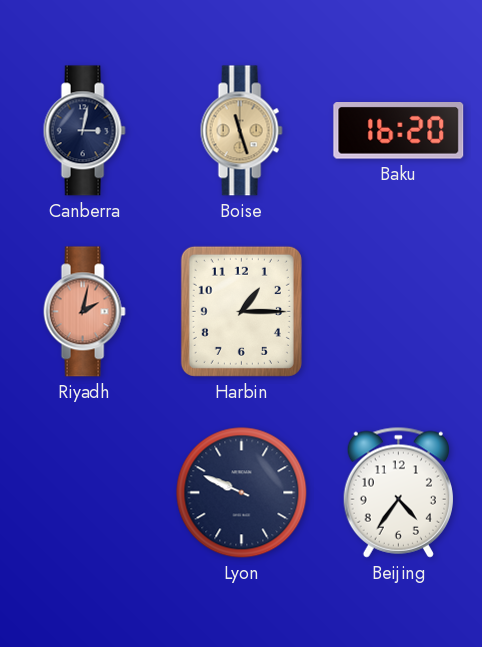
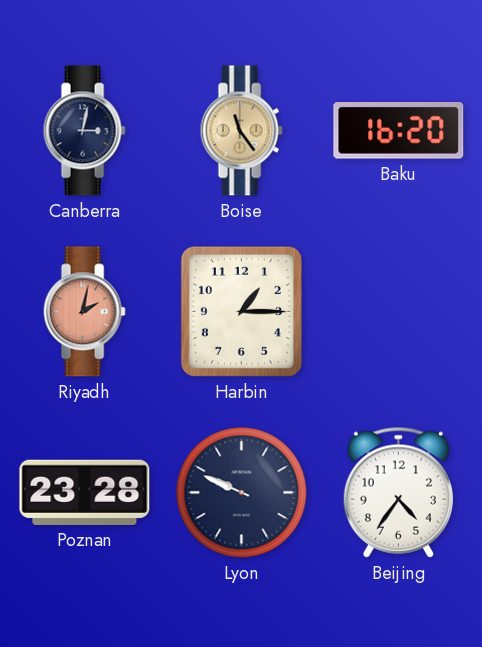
Boise: 11:27 -> 11:24
Poznan: none -> 23:28
